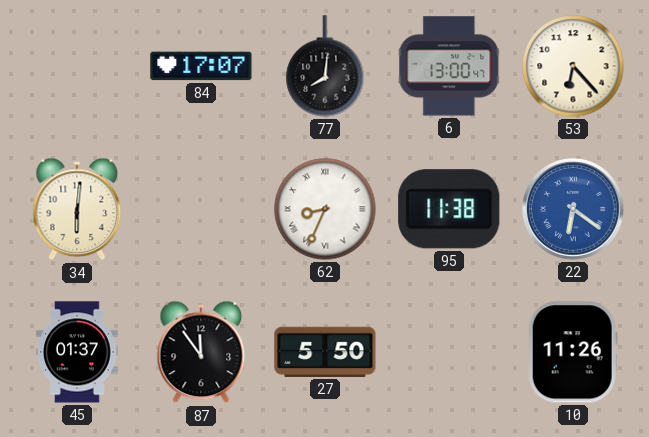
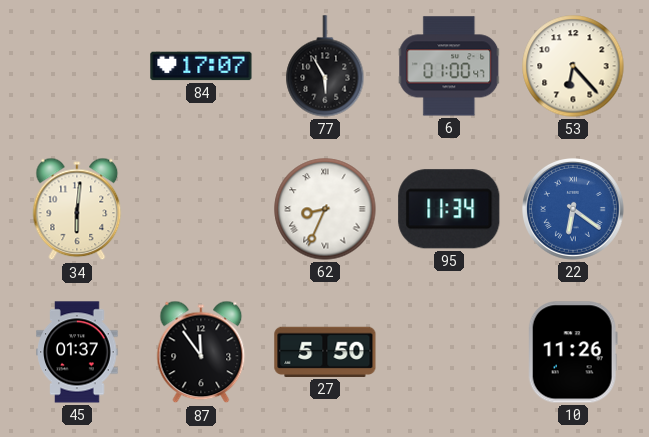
77: 8:01 -> 5:55
6: 13:00 -> 01:00
95: 11:38 -> 11:34
